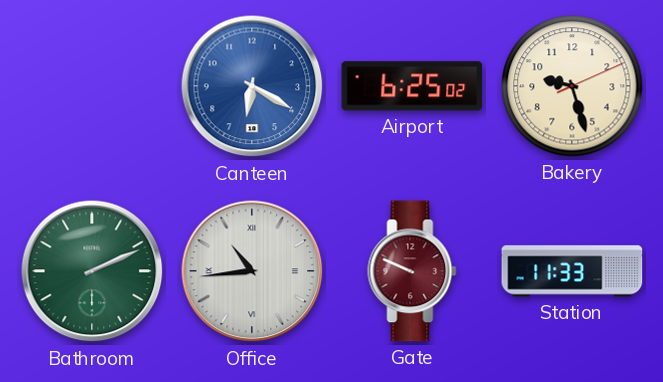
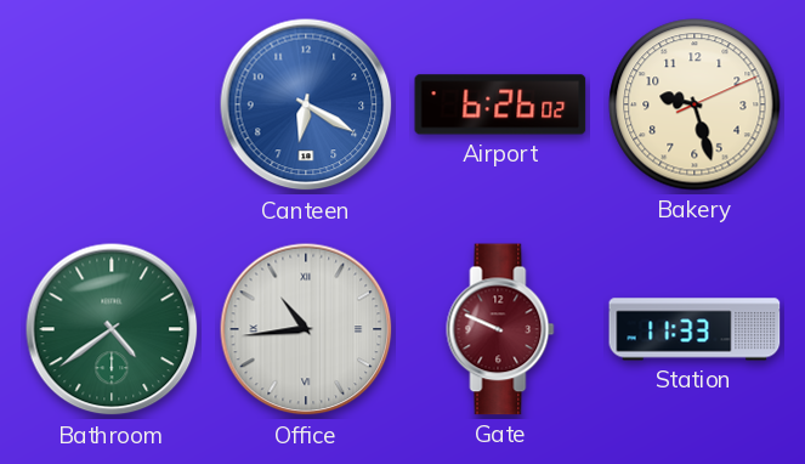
Airport: 6:25 -> 6:26
Bathroom: 2:11 -> 4:39
